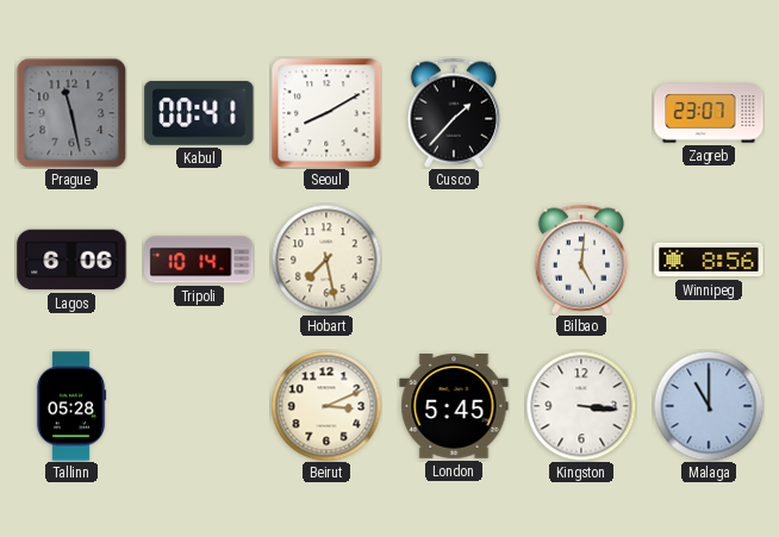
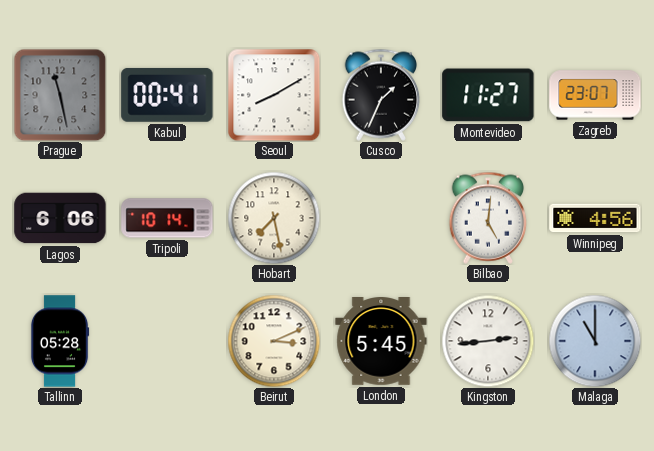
Cusco: 1:37 -> 1:34
Montevideo: none -> 11:27
Winnipeg: 8:56 -> 4:56
Kingston: 3:16 -> 2:44
